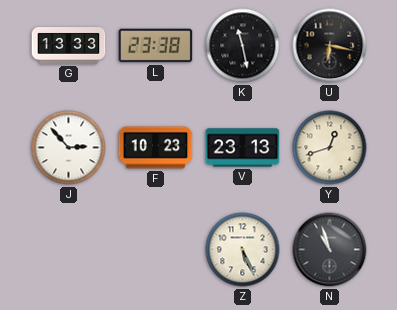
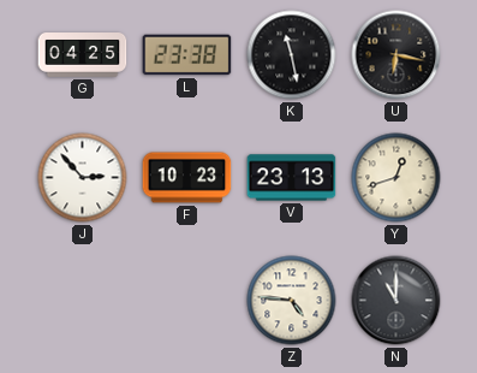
G: 13:33 -> 04:25
Z: 5:26 -> 4:46
N: 10:57 -> 11:00
